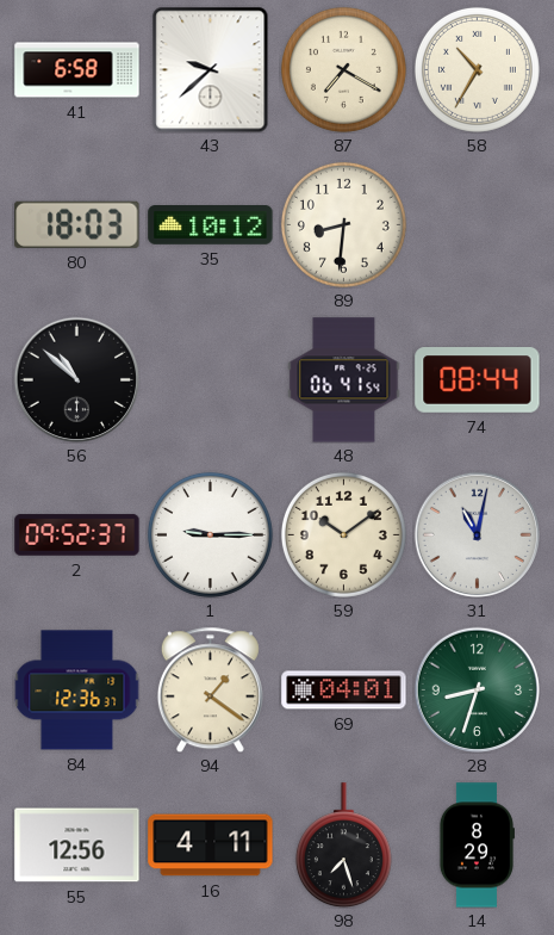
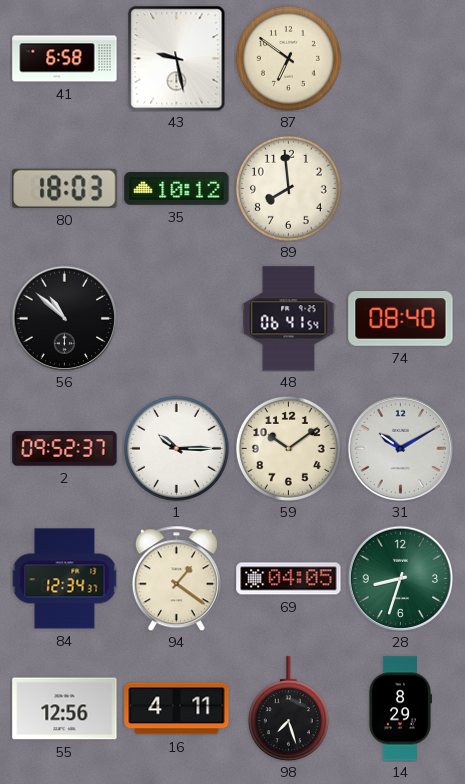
43: 9:38 -> 9:28
87: 7:20 -> 6:51
58: 10:35 -> none
89: 8:31 -> 7:59
74: 08:44 -> 08:40
1: 9:15 -> 10:15
31: 11:02 -> 10:10
84: 12:36 -> 12:34
69: 04:01 -> 04:05
